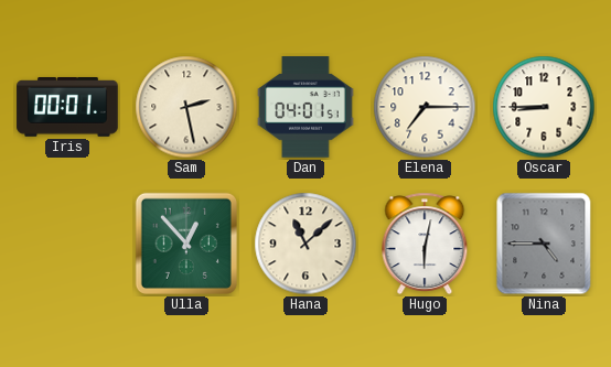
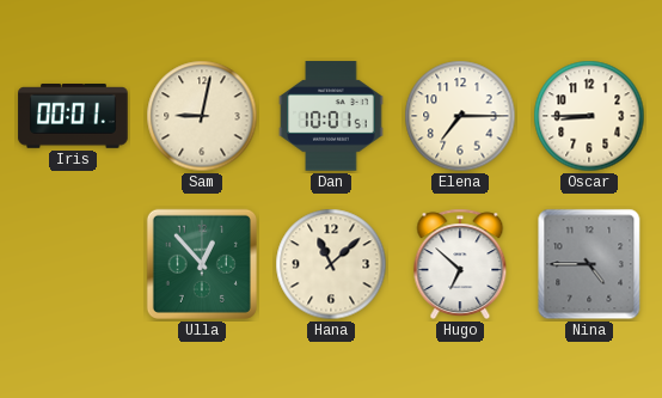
Sam: 2:28 -> 9:02
Dan: 04:01 -> 10:01
Hugo: 6:02 -> 6:52
